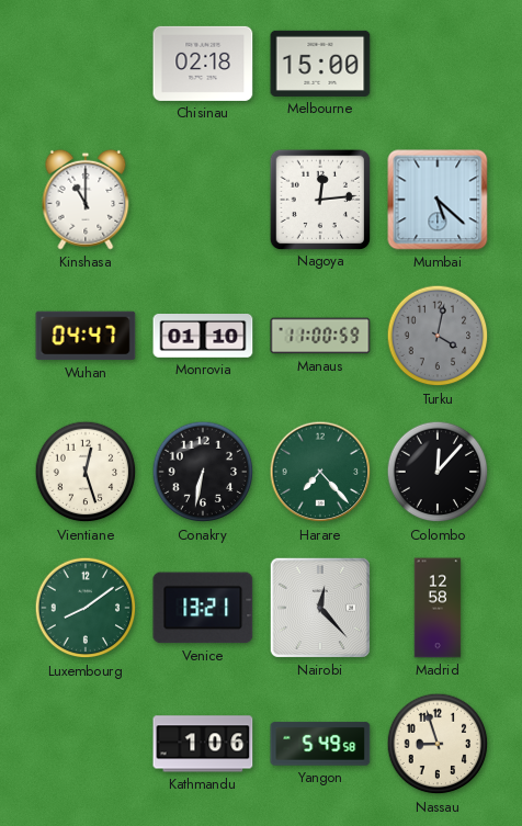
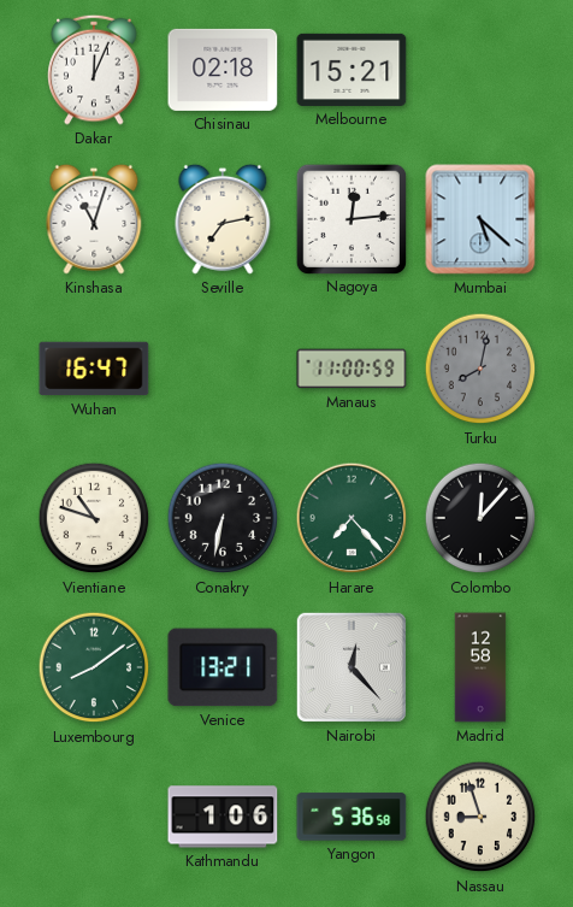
Dakar: none -> 12:04
Melbourne: 15:00 -> 15:21
Kinshasa: 11:00 -> 11:03
Seville: none -> 7:13
Wuhan: 04:47 -> 16:47
Monrovia: 01:10 -> none
Turku: 4:02 -> 8:02
Vientiane: 12:27 -> 10:48
Yangon: 5:49 -> 5:36
